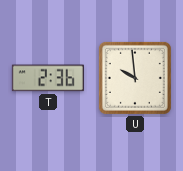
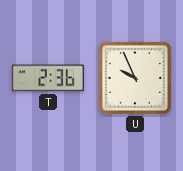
U: 9:59 -> 9:56
